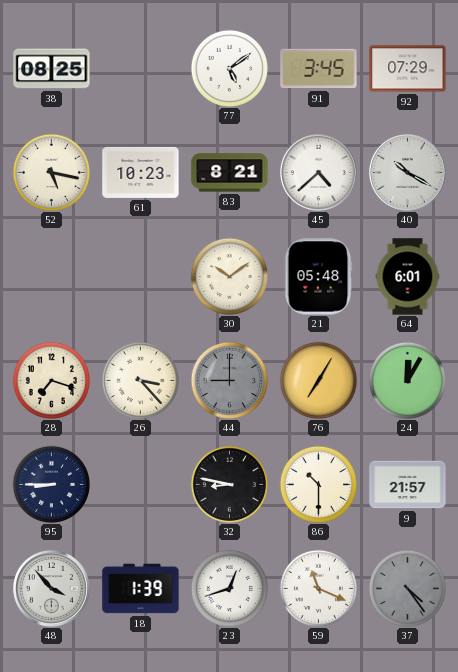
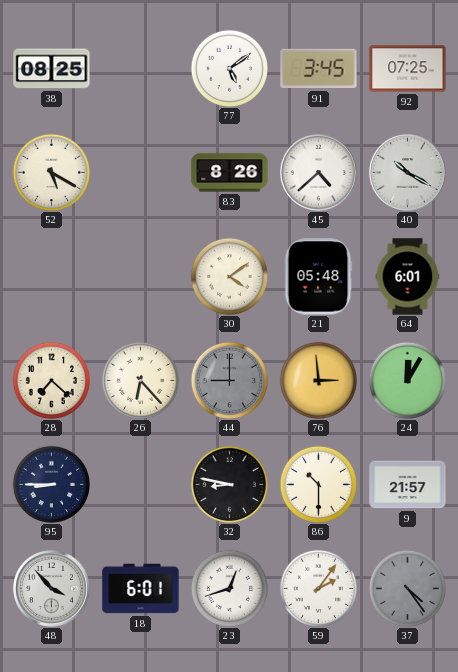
92: 07:29 -> 07:25
52: 5:17 -> 5:20
61: 10:23 -> none
83: 8:21 -> 8:26
30: 10:09 -> 4:09
28: 7:18 -> 7:22
26: 3:23 -> 6:23
76: 7:05 -> 2:59
18: 1:39 -> 6:01
59: 11:19 -> 2:06
